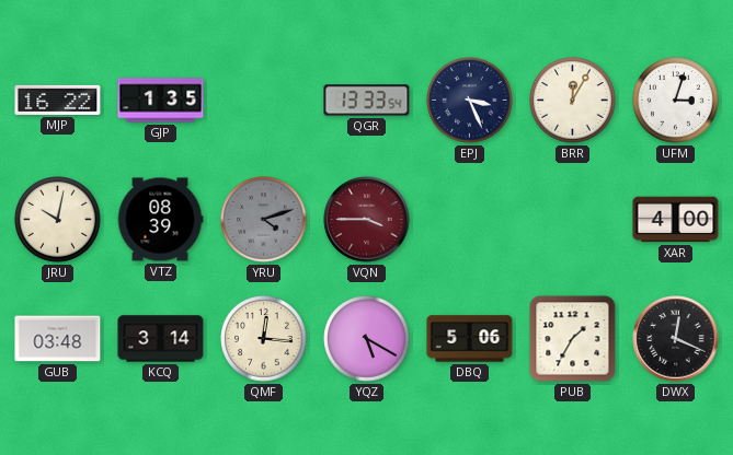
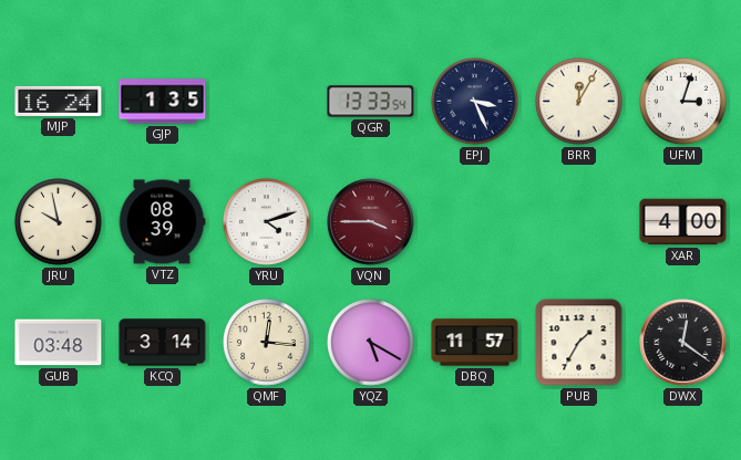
MJP: 16:22 -> 16:24
JRU: 10:02 -> 9:58
YRU dial: grey -> white
DBQ: 5:06 -> 11:57
DWX: 12:19 -> 12:21
